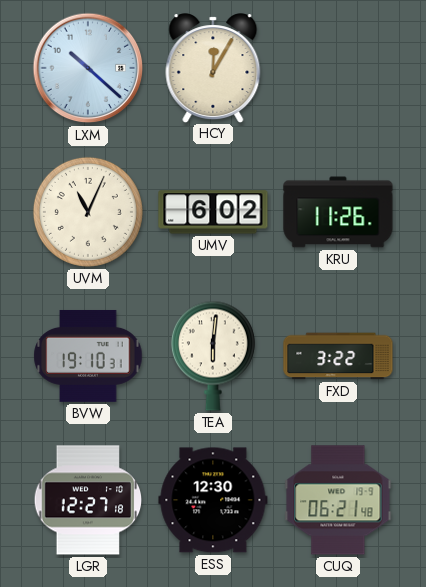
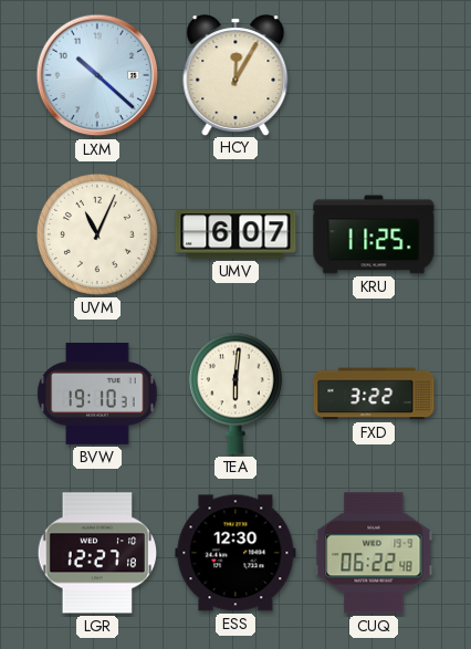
UMV: 6:02 -> 6:07
KRU: 11:26 -> 11:25
CUQ: 06:21 -> 06:22
